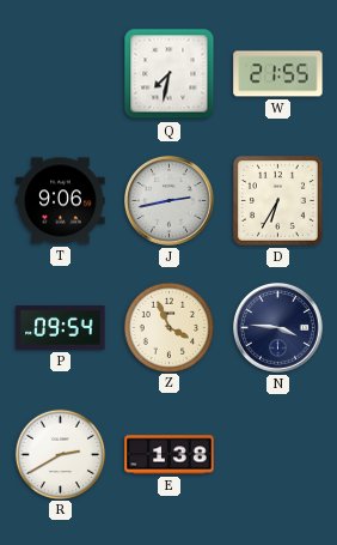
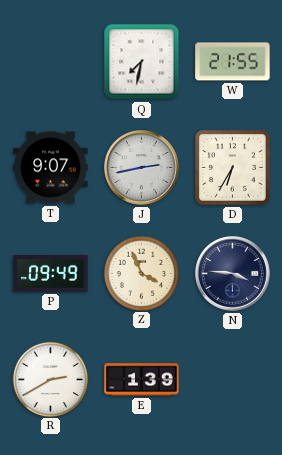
T: 9:06 -> 9:07
P: 09:54 -> 09:49
E: 1:38 -> 1:39
